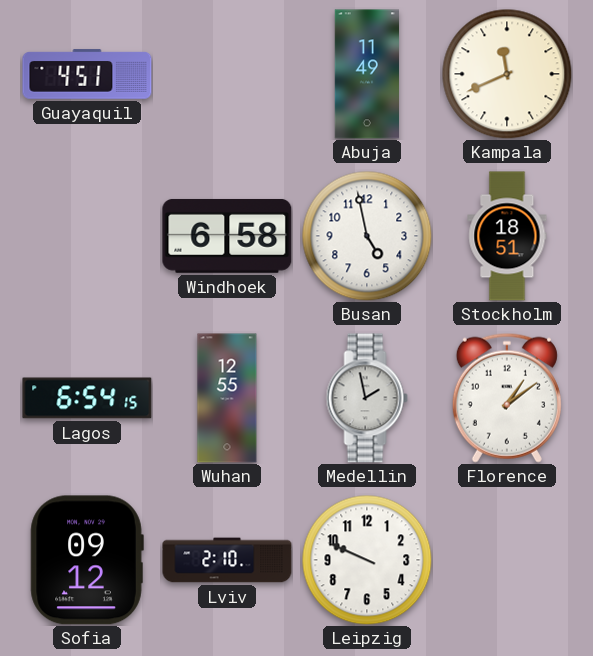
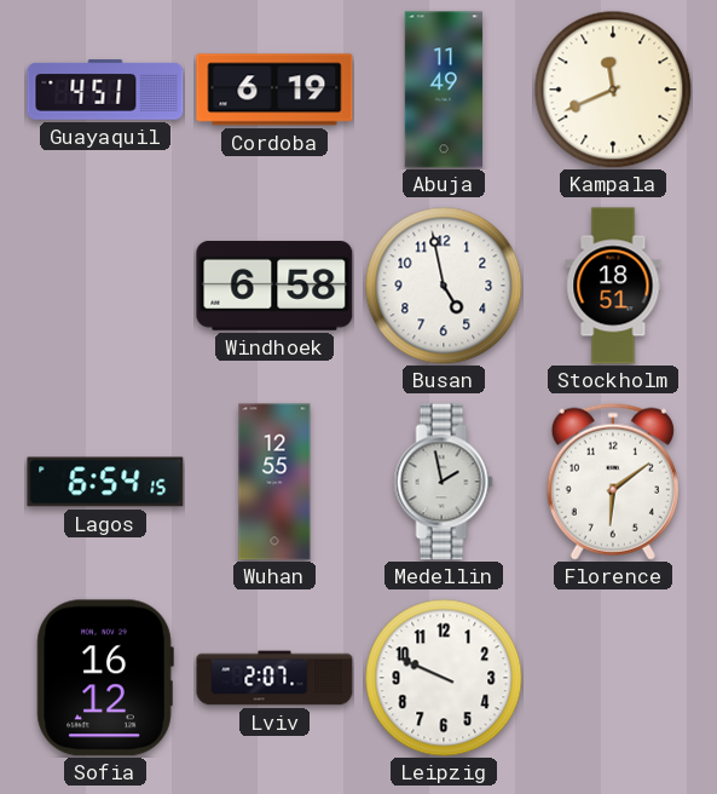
Cordoba: none -> 6:19
Florence: 1:09 -> 6:09
Sofia: 09:12 -> 16:12
Lviv: 2:10 -> 2:07
